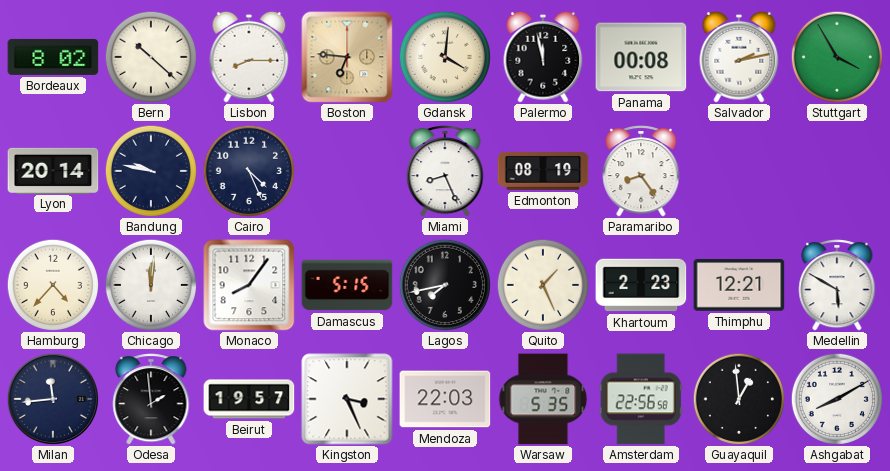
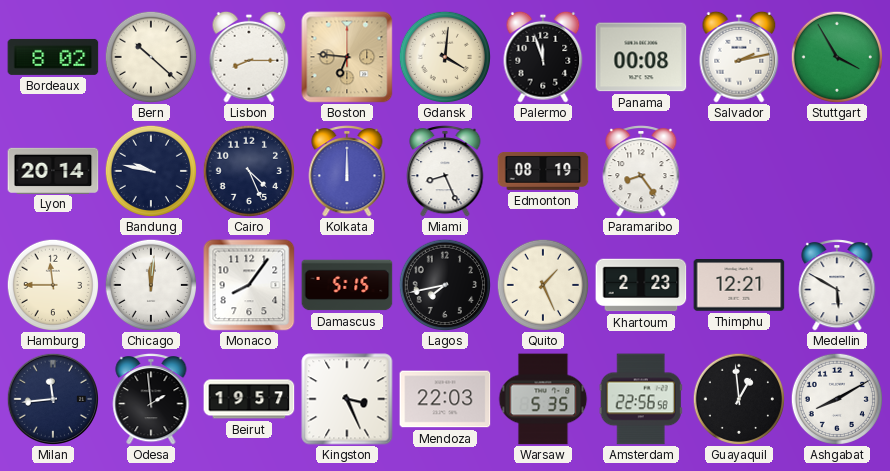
Palermo: 11:58 -> 11:57
Kolkata: none -> 12:00
Hamburg: 4:37 -> 11:45
